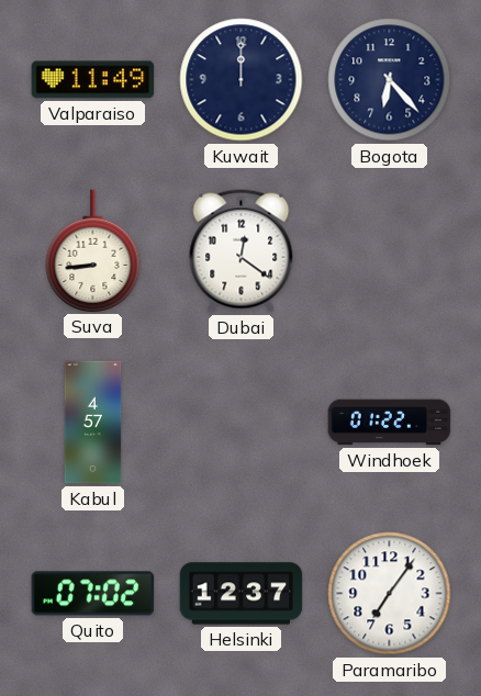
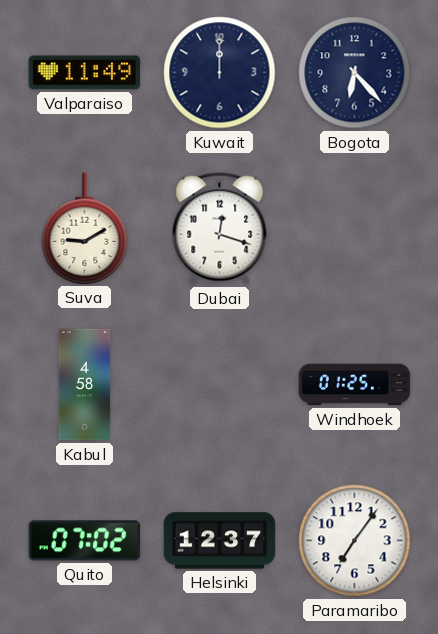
Suva: 8:44 -> 9:10
Dubai: 12:21 -> 12:18
Kabul: 4:57 -> 4:58
Windhoek: 01:22 -> 01:25
